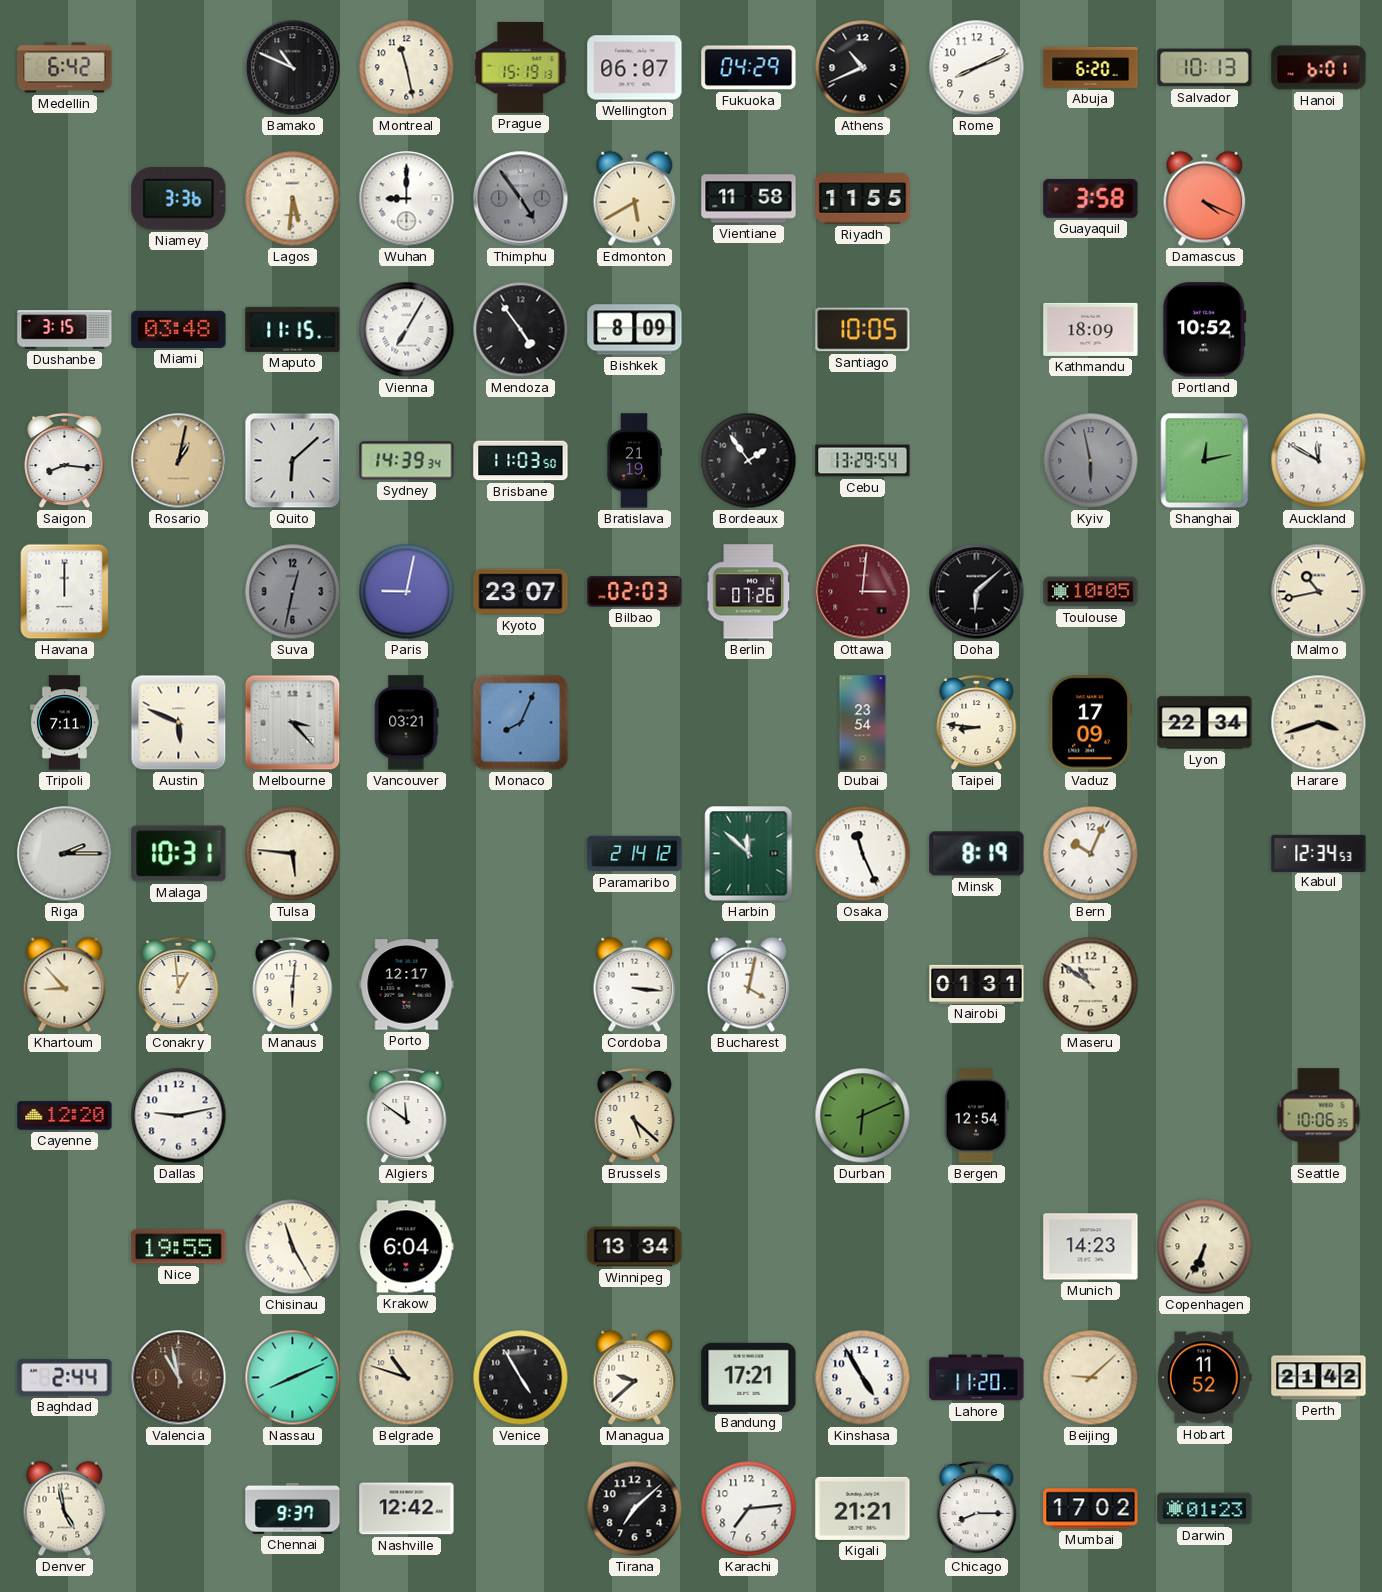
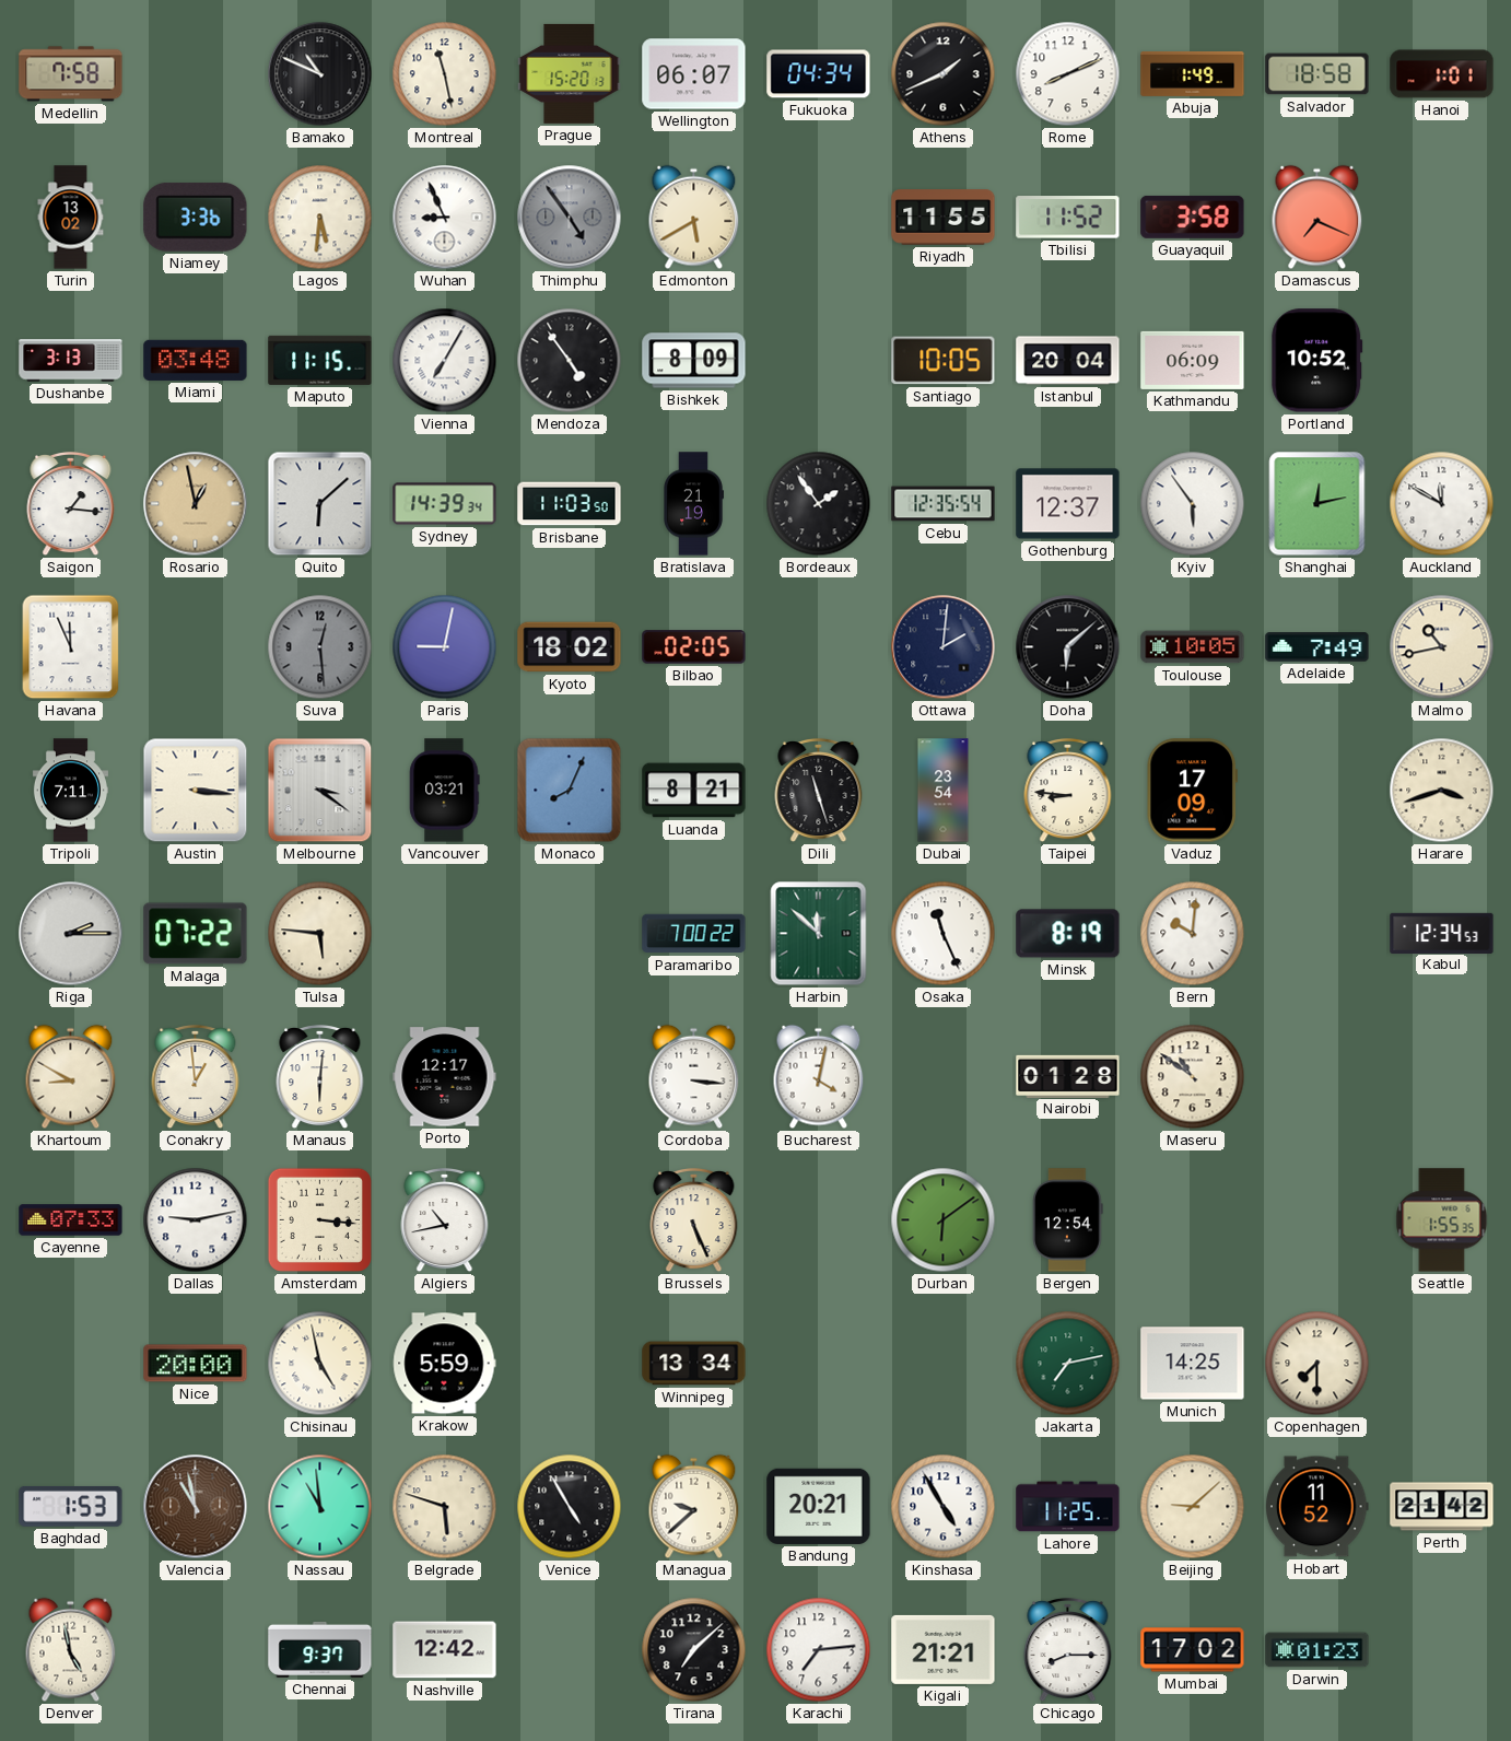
Medellin: 6:42 -> 7:58
Prague: 15:19 -> 15:20
Fukuoka: 04:29 -> 04:34
Athens: 10:41 -> 1:41
Abuja: 6:20 -> 1:49
Salvador: 10:13 -> 18:58
Hanoi: 6:01 -> 1:01
Turin: none -> 13:02
Wuhan: 9:00 -> 8:56
Vientiane: 11:58 -> none
Tbilisi: none -> 11:52
Damascus: 4:19 -> 7:19
Dushanbe: 3:15 -> 3:13
Istanbul: none -> 20:04
Kathmandu: 18:09 -> 06:09
Saigon: 8:16 -> 1:16
Rosario: 1:02 -> 12:58
Cebu: 13:29 -> 12:35
Gothenburg: none -> 12:37
Kyiv: 5:58 -> 5:54
Kyiv dial: grey -> white
Havana: 12:00 -> 11:56
Suva: 12:32 -> 12:29
Kyoto: 23:07 -> 18:02
Bilbao: 02:03 -> 02:05
Berlin: 07:26 -> none
Ottawa: 3:01 -> 2:01
Ottawa dial: burgundy -> navy
Adelaide: none -> 7:49
Austin: 5:49 -> 3:16
Melbourne: 3:23 -> 3:21
Luanda: none -> 8:21
Dili: none -> 11:27
Lyon: 22:34 -> none
Malaga: 10:31 -> 07:22
Paramaribo: 2:14 -> 7:00
Bern: 10:04 -> 10:01
Khartoum: 8:53 -> 8:50
Nairobi: 01:31 -> 01:28
Cayenne: 12:20 -> 07:33
Amsterdam: none -> 3:16
Algiers: 11:51 -> 10:43
Brussels: 5:22 -> 5:26
Durban: 6:11 -> 6:09
Seattle: 10:06 -> 1:55
Nice: 19:55 -> 20:00
Chisinau: 11:25 -> 4:58
Krakow: 6:04 -> 5:59
Jakarta: none -> 7:13
Munich: 14:23 -> 14:25
Copenhagen: 6:34 -> 7:30
Baghdad: 2:44 -> 1:53
Nassau: 8:11 -> 10:59
Belgrade: 10:48 -> 5:48
Bandung: 17:21 -> 20:21
Lahore: 11:20 -> 11:25
